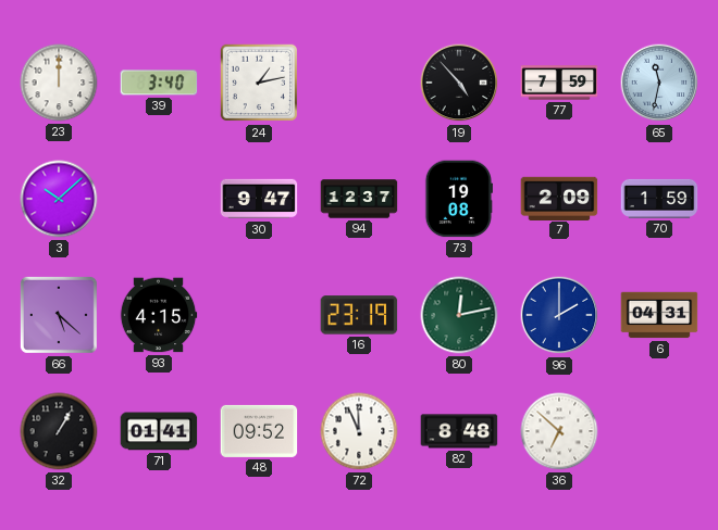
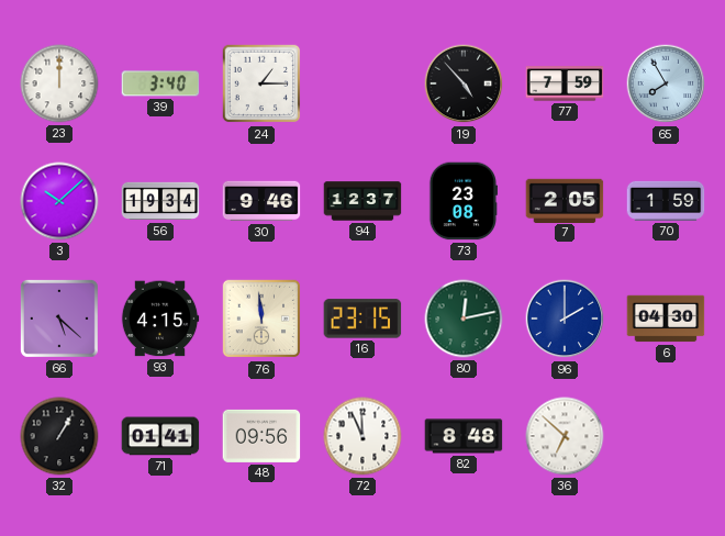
24: 1:13 -> 1:15
65: 11:32 -> 7:55
56: none -> 19:34
30: 9:47 -> 9:46
73: 19:08 -> 23:08
7: 2:09 -> 2:05
76: none -> 11:59
16: 23:19 -> 23:15
6: 04:31 -> 04:30
48: 09:52 -> 09:56
